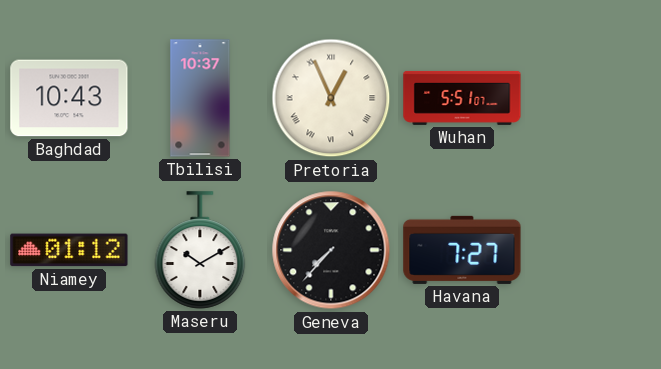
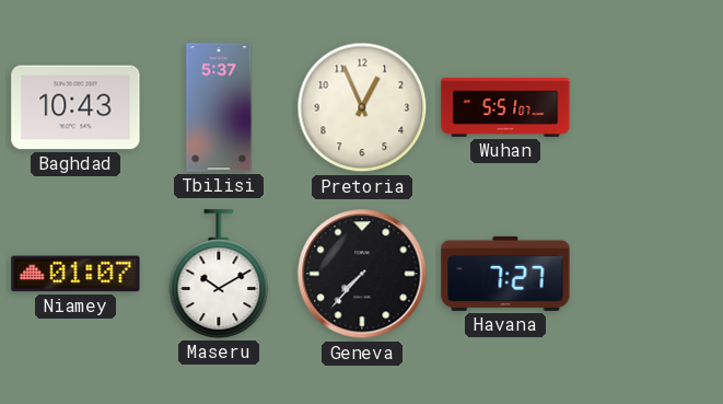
Tbilisi: 10:37 -> 5:37
Pretoria numerals: Roman -> Arabic
Niamey: 01:12 -> 01:07
